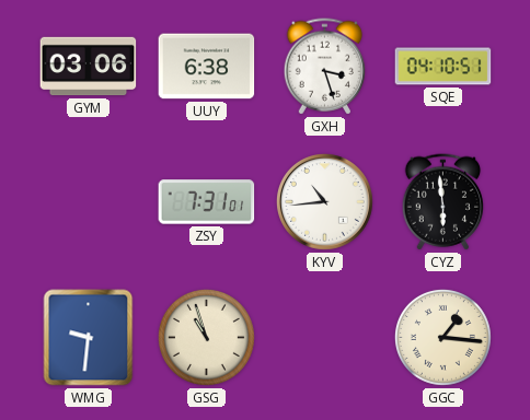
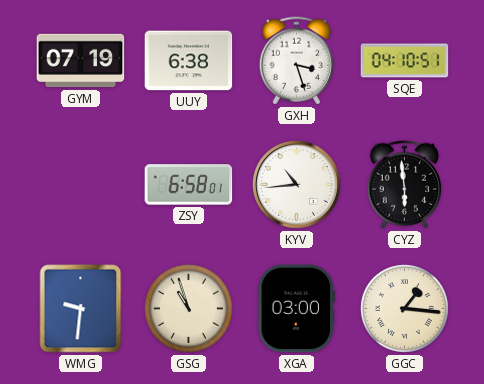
GYM: 03:06 -> 07:19
ZSY: 7:31 -> 6:58
XGA: none -> 03:00
